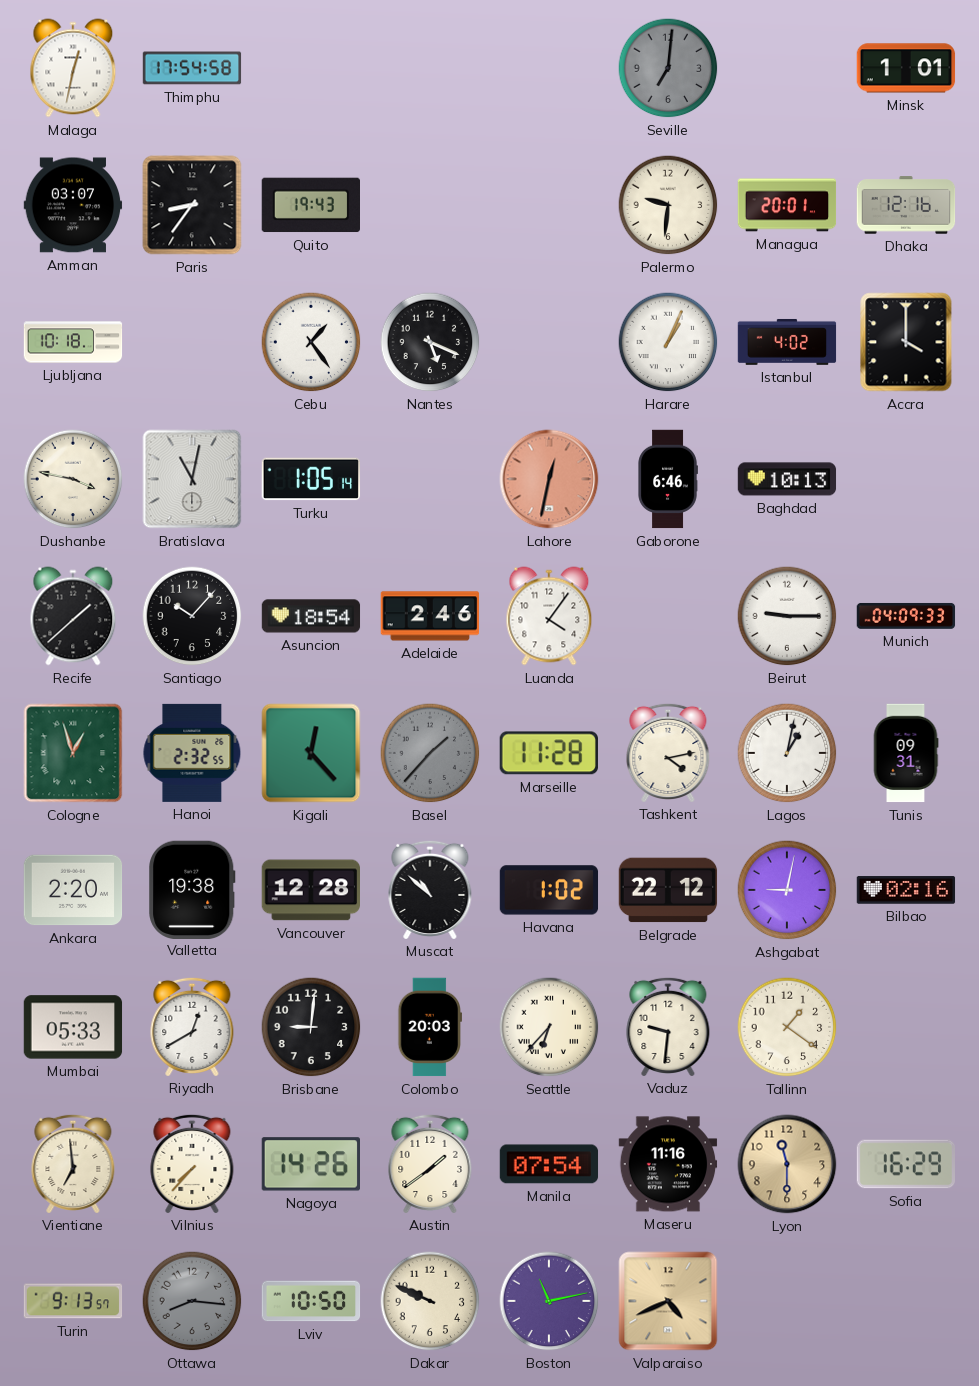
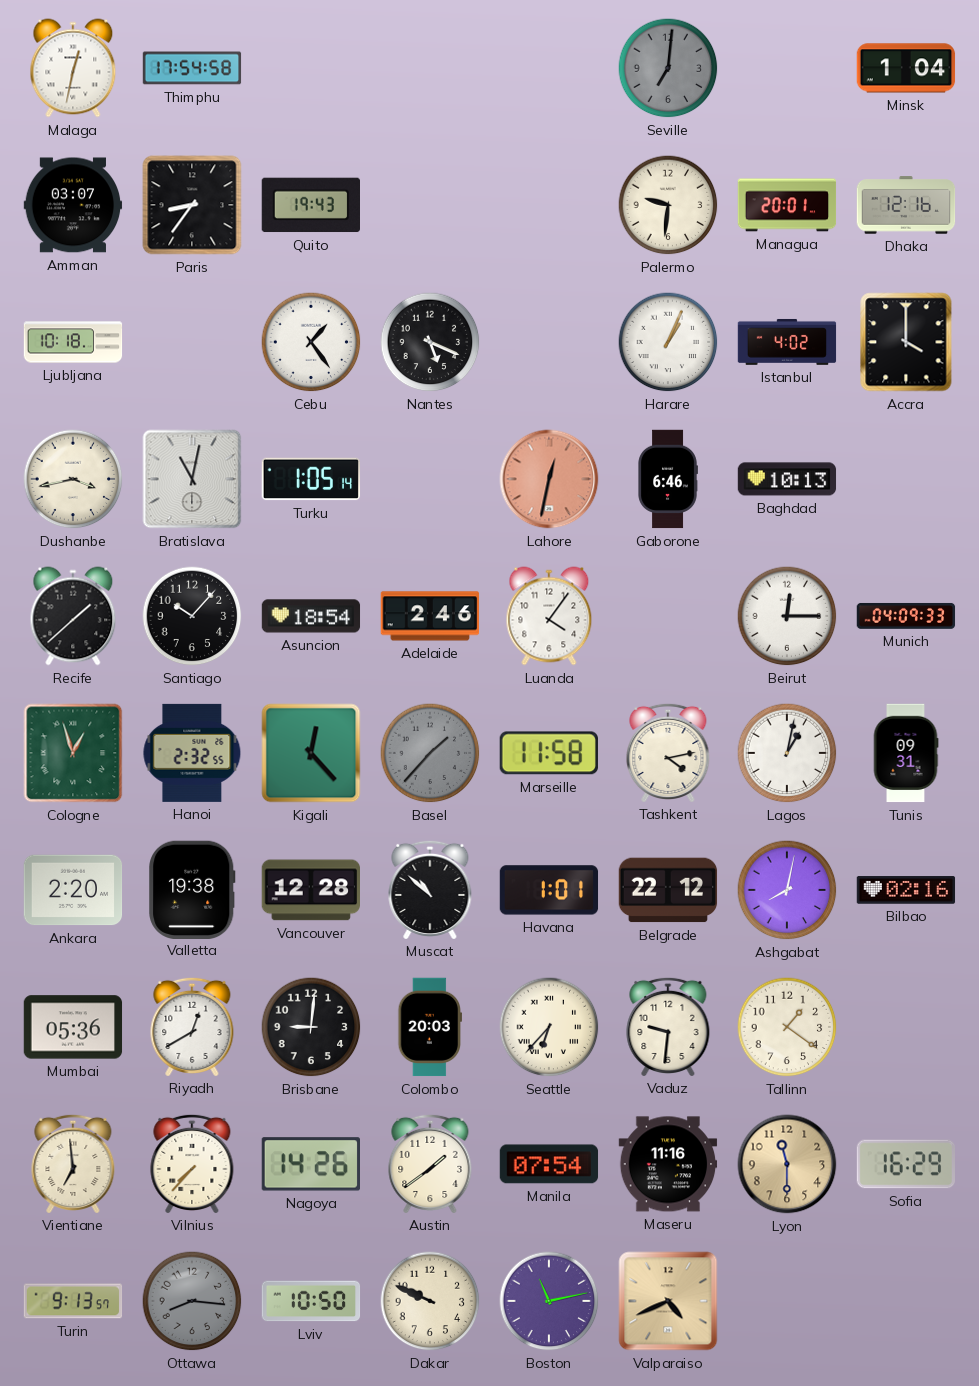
Minsk: 1:01 -> 1:04
Dushanbe: 3:47 -> 3:43
Beirut: 9:15 -> 12:15
Marseille: 11:28 -> 11:58
Havana: 1:02 -> 1:01
Ashgabat: 9:02 -> 8:02
Mumbai: 05:33 -> 05:36
